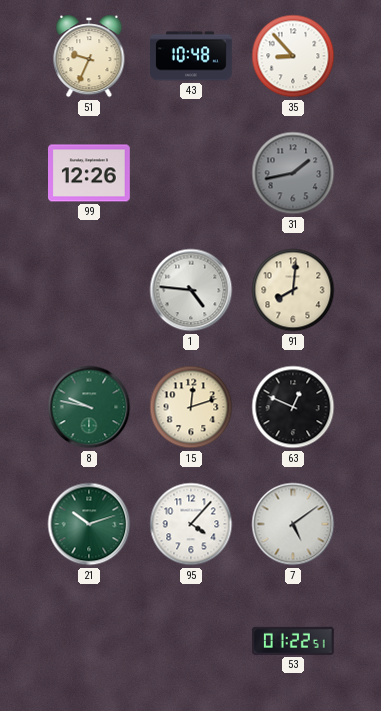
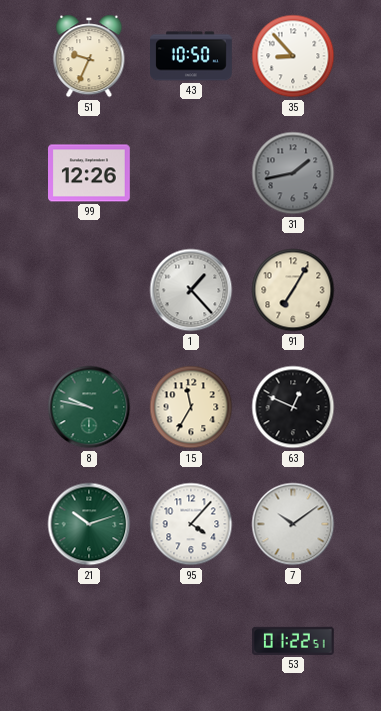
43: 10:48 -> 10:50
1: 4:46 -> 1:23
91: 8:01 -> 7:05
15: 12:12 -> 11:35
7: 5:09 -> 10:09
